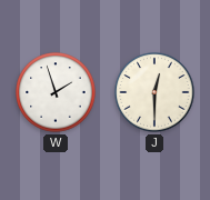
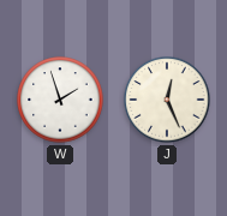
J: 12:30 -> 12:26
